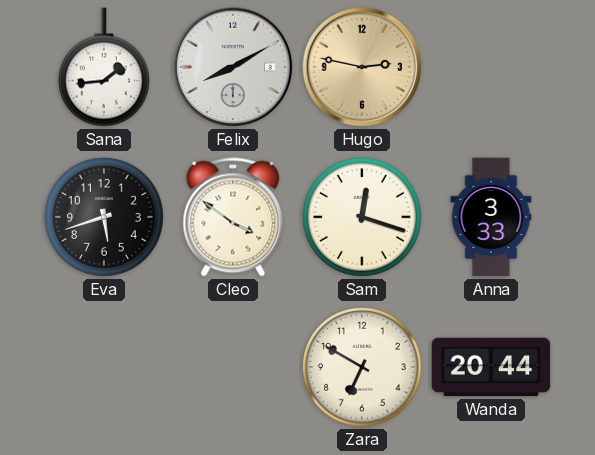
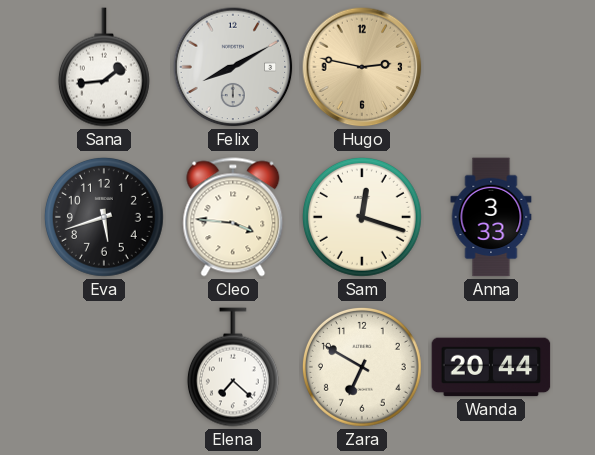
Cleo: 3:51 -> 3:46
Elena: none -> 7:22
